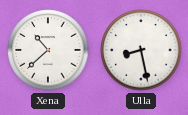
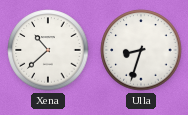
Ulla: 8:28 -> 8:33
